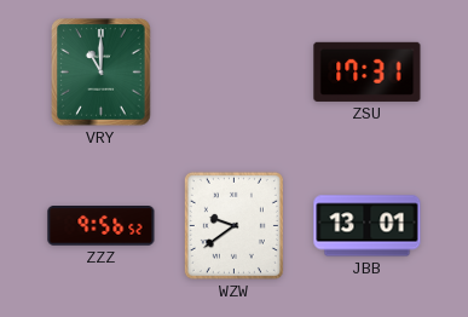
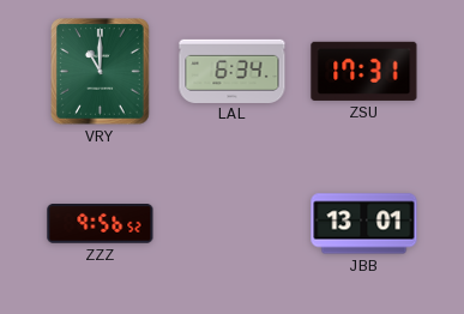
LAL: none -> 6:34
WZW: 9:39 -> none
